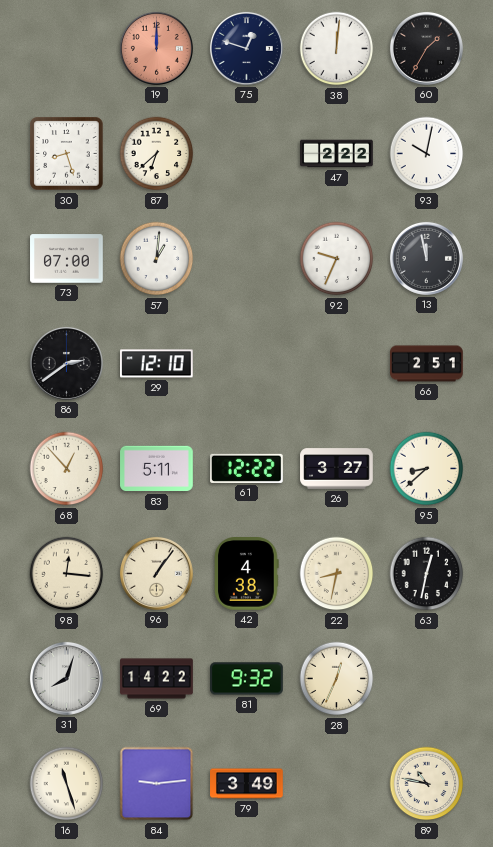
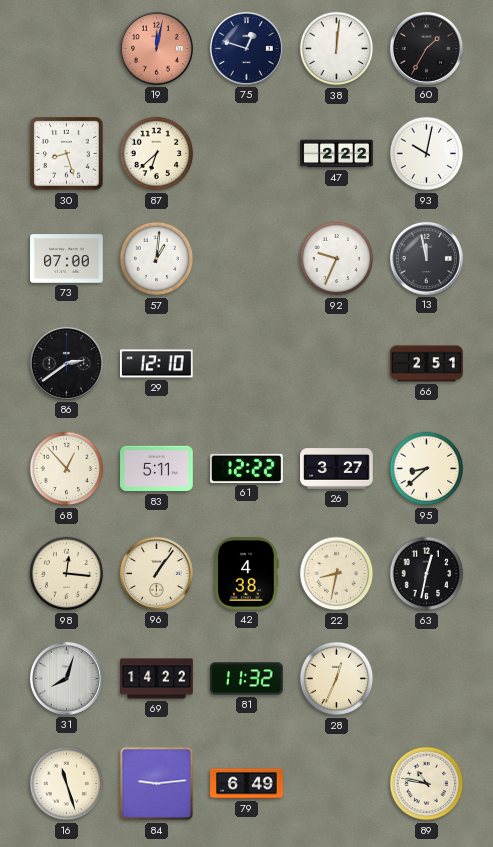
19: 12:00 -> 12:02
81: 9:32 -> 11:32
79: 3:49 -> 6:49
